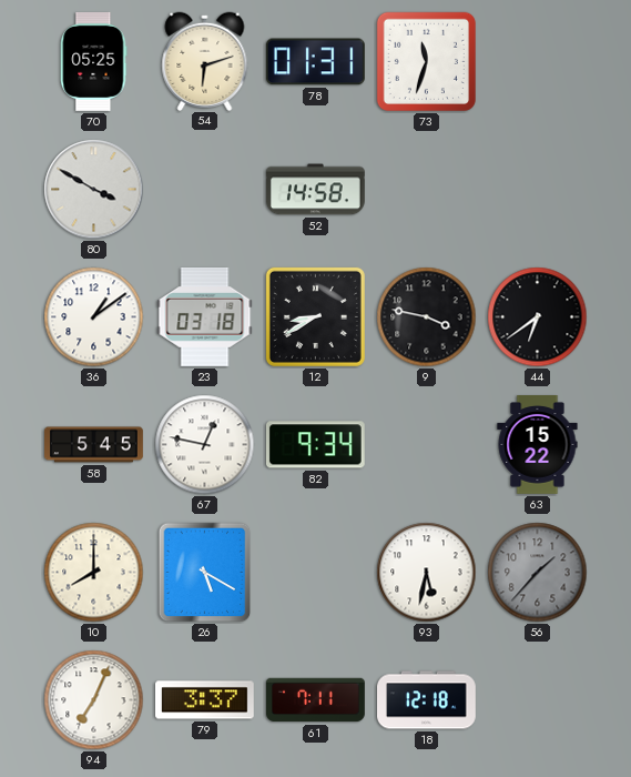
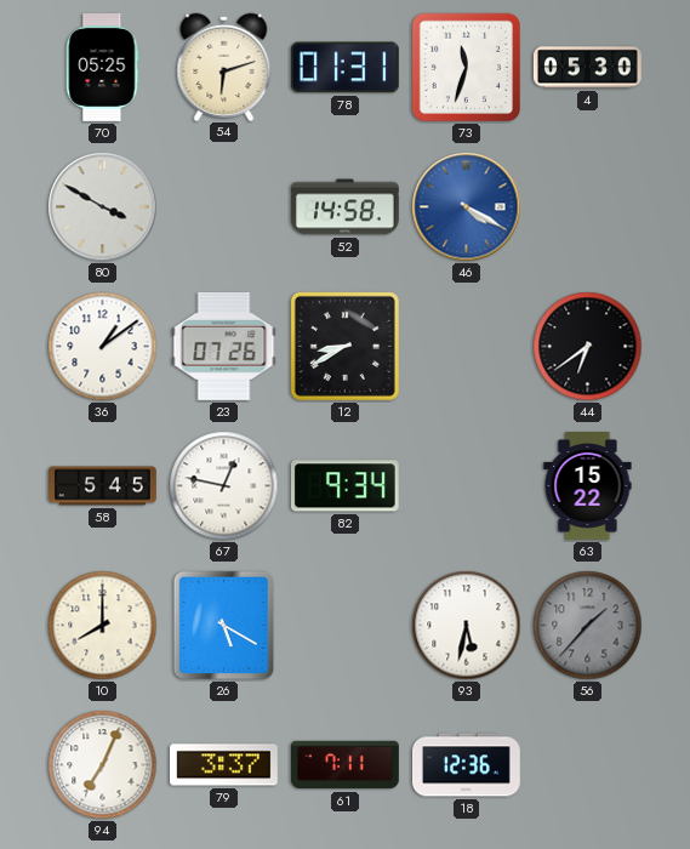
4: none -> 05:30
46: none -> 4:20
23: 03:18 -> 07:26
9: 3:47 -> none
18: 12:18 -> 12:36
